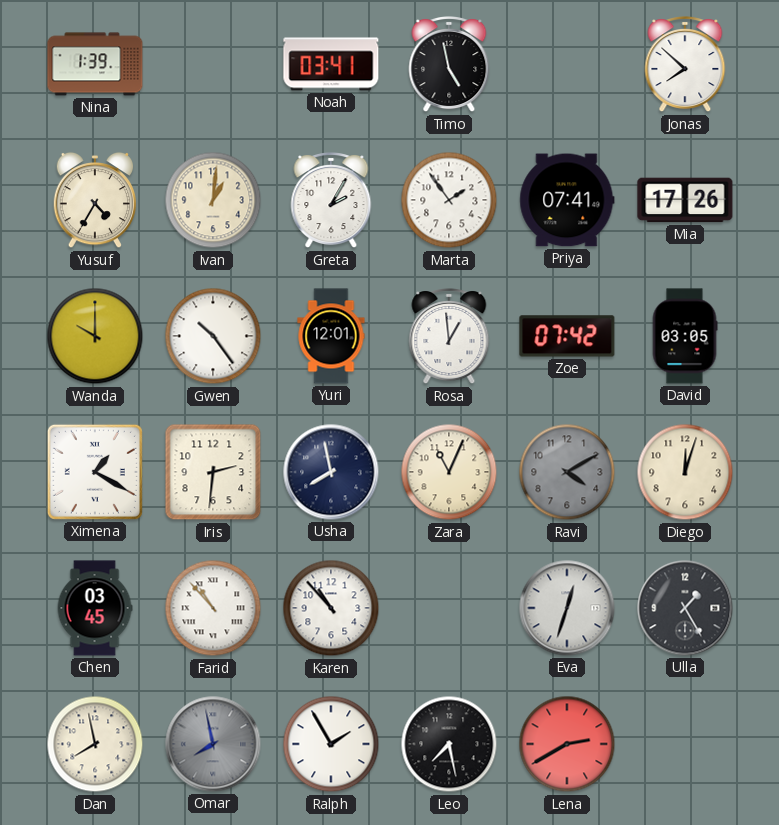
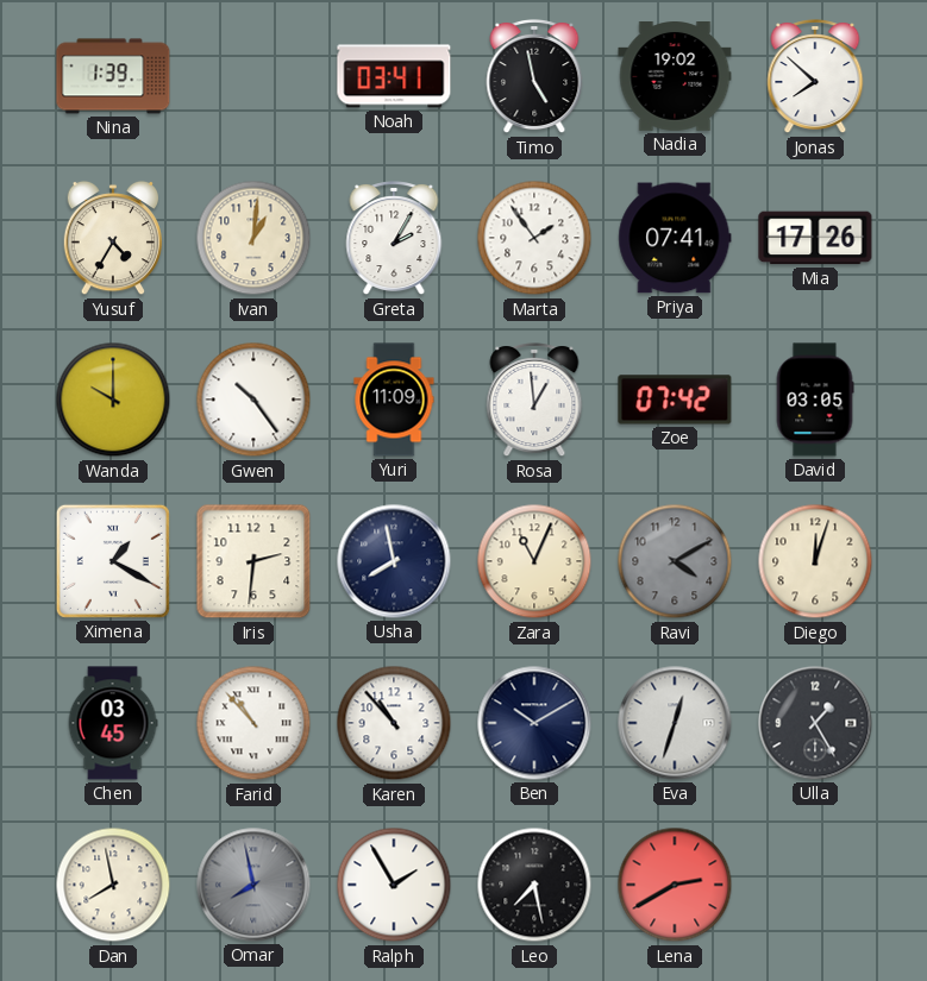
Nadia: none -> 19:02
Yuri: 12:01 -> 11:09
Ben: none -> 10:10
